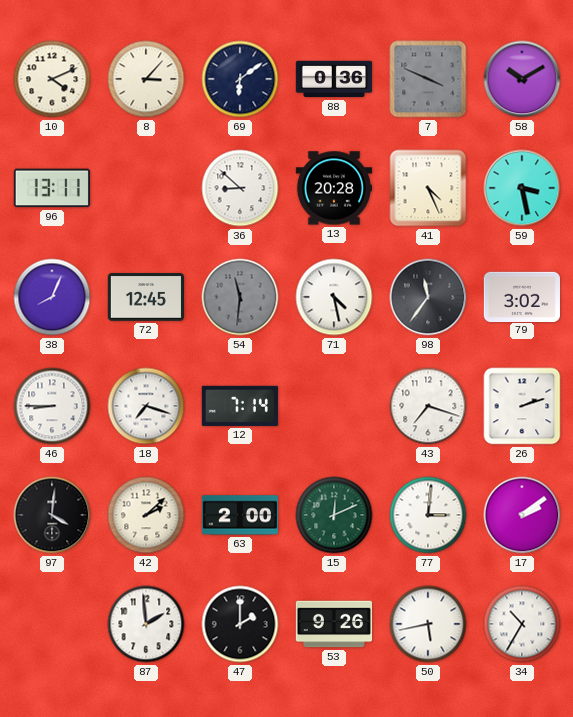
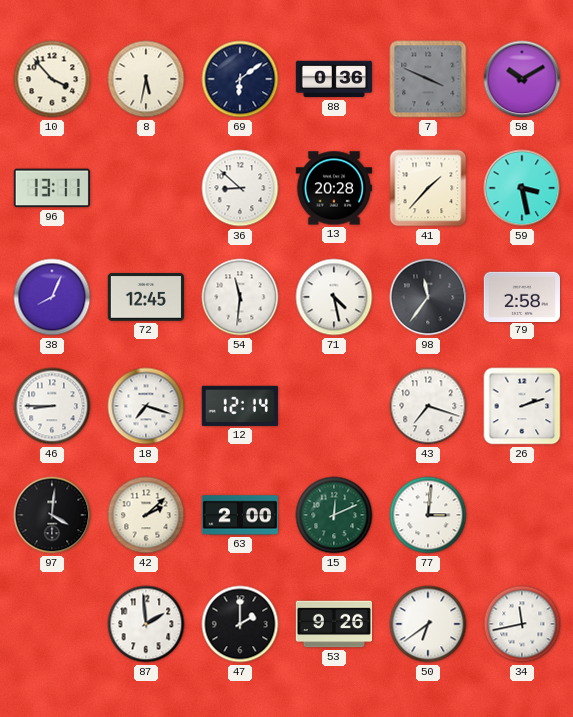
10: 4:11 -> 3:53
8: 3:07 -> 5:32
41: 4:26 -> 1:37
54 dial: grey -> white
79: 3:02 -> 2:58
12: 7:14 -> 12:14
17: 2:09 -> none
50: 5:43 -> 6:39
34: 10:35 -> 11:43
